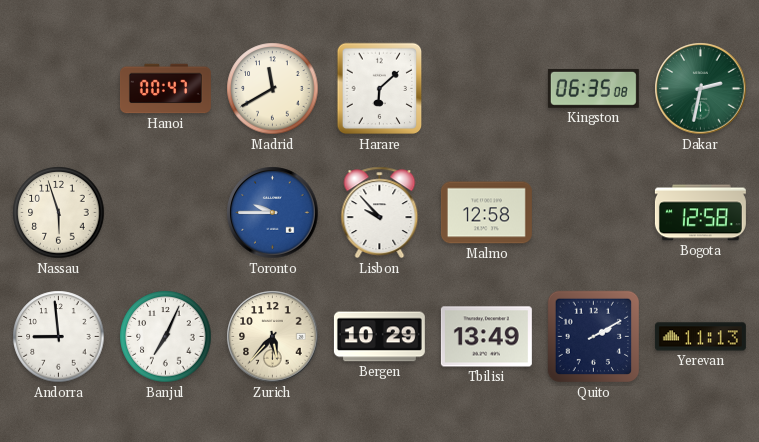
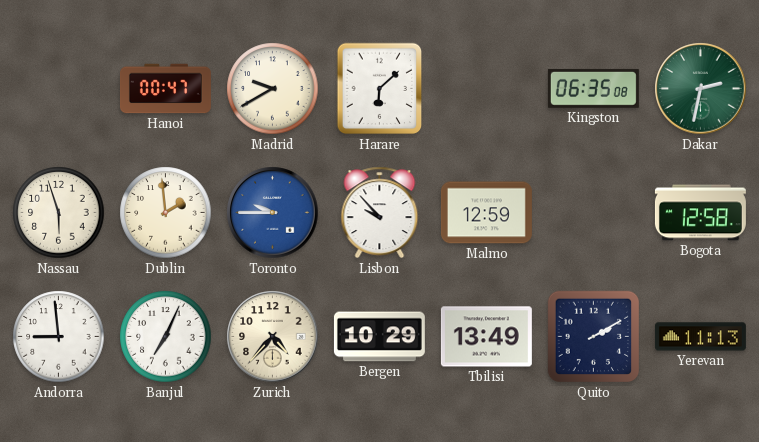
Madrid: 11:40 -> 9:40
Dublin: none -> 1:59
Malmo: 12:58 -> 12:59
Zurich: 5:37 -> 4:37
